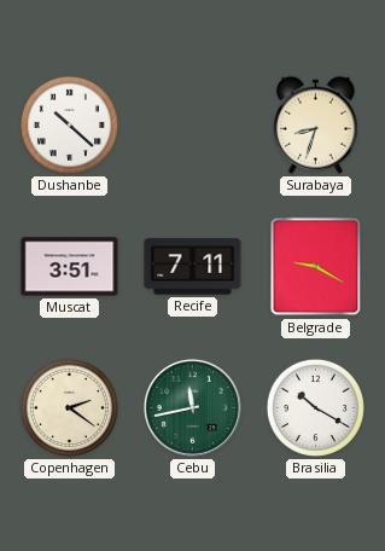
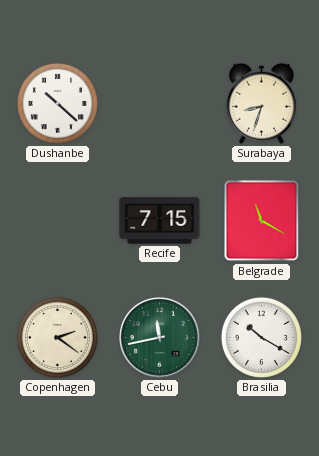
Muscat: 3:51 -> none
Recife: 7:11 -> 7:15
Belgrade: 9:20 -> 11:20
